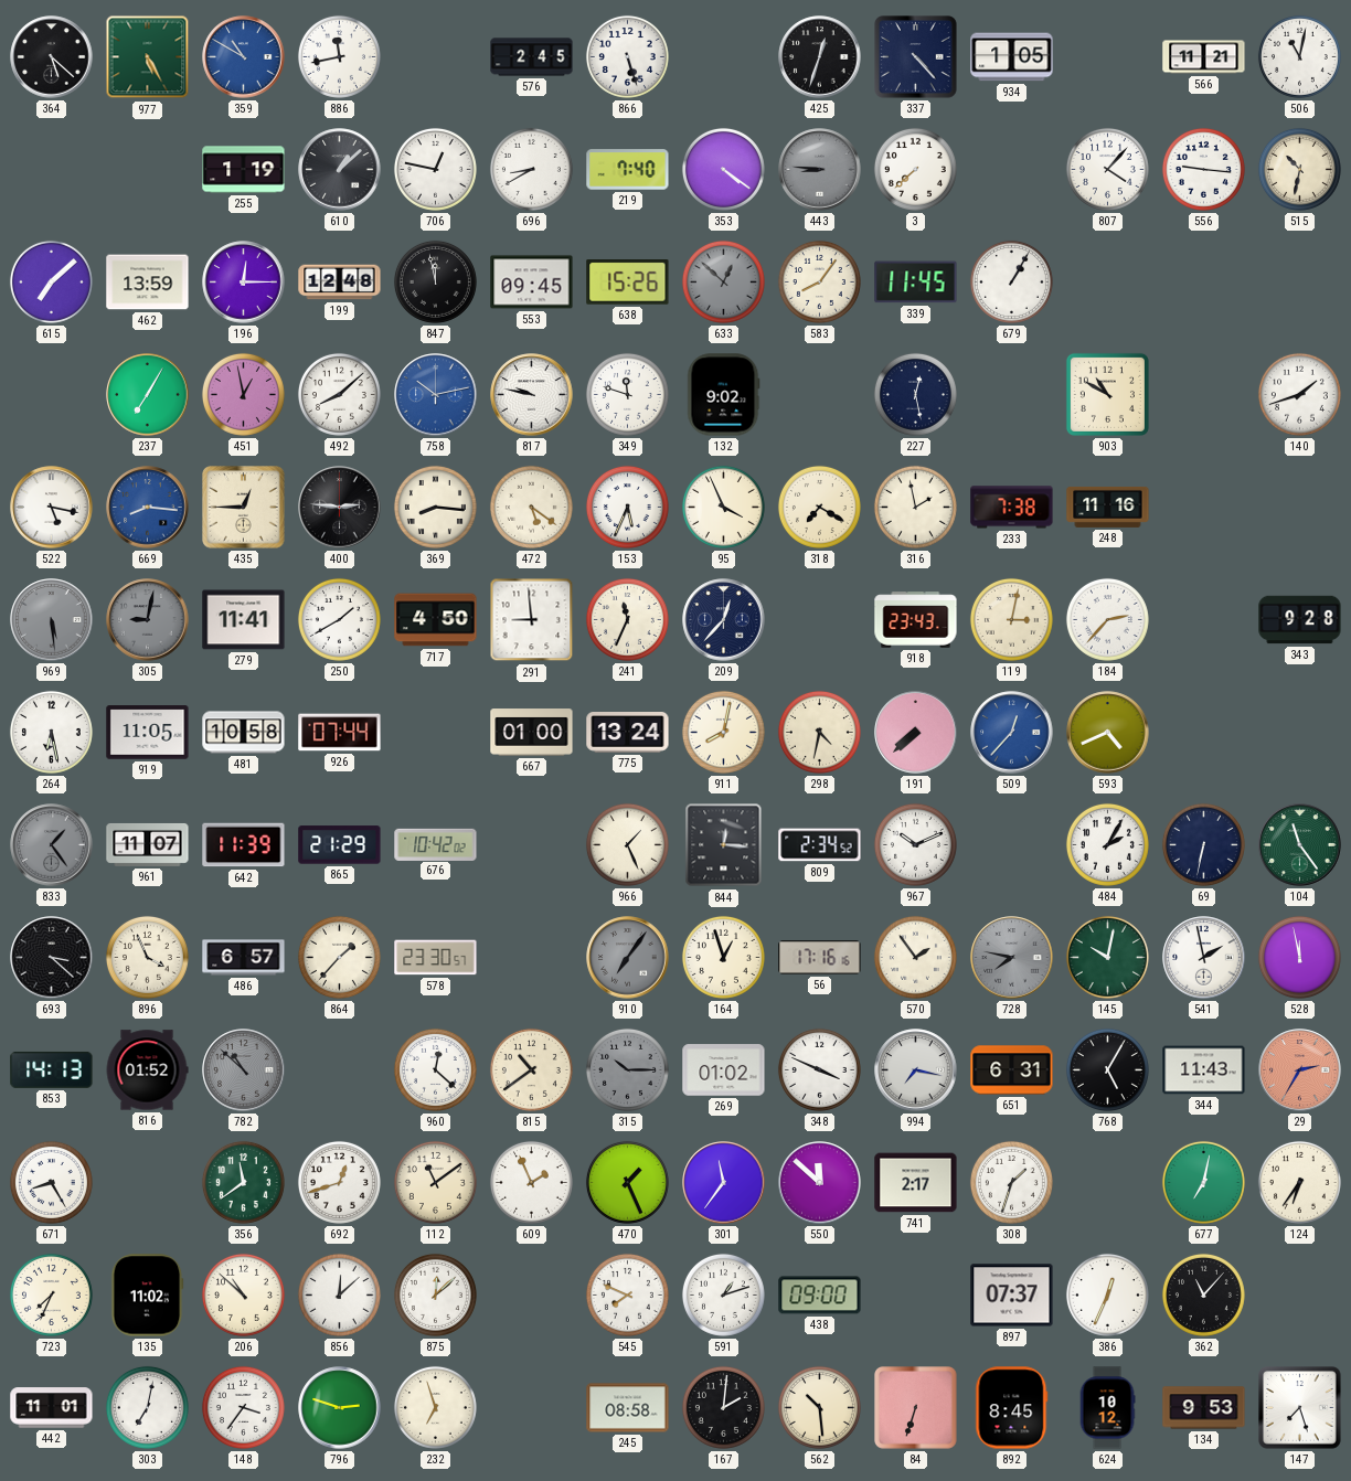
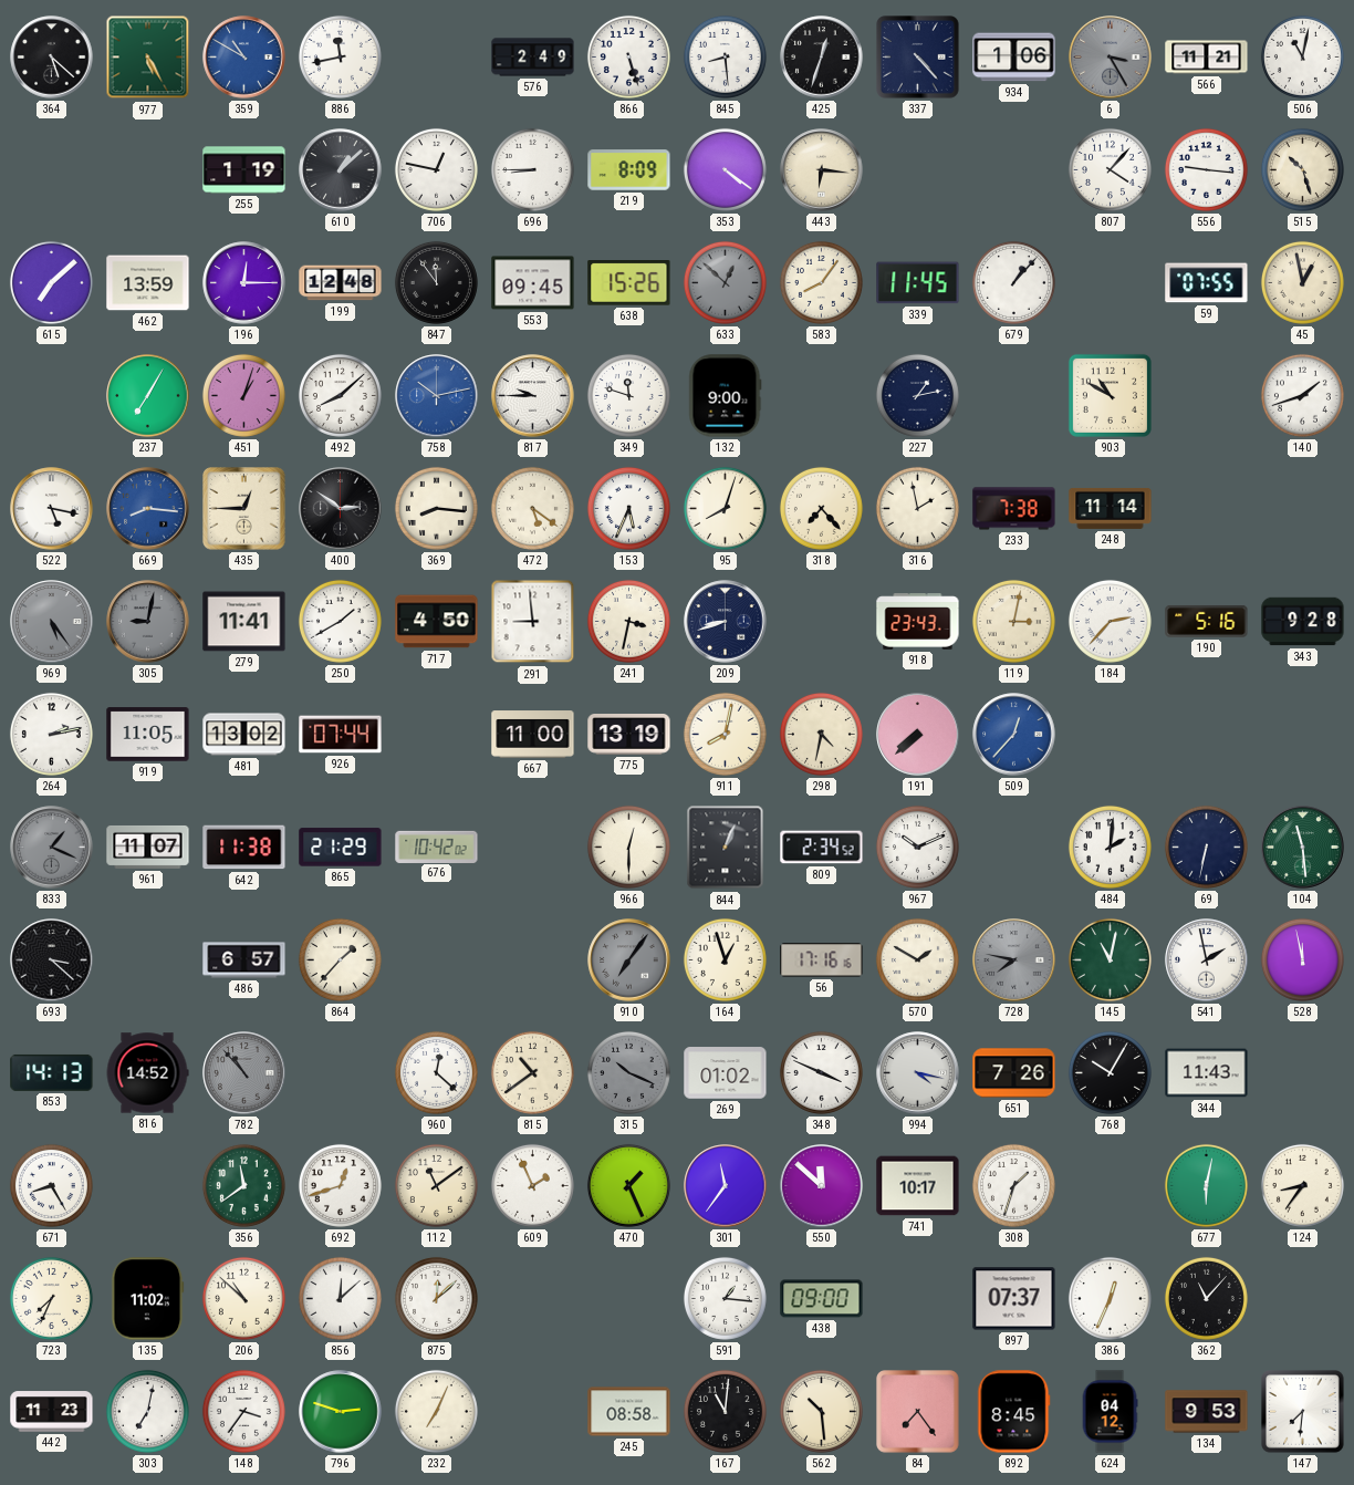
576: 2:45 -> 2:49
845: none -> 8:29
934: 1:05 -> 1:06
6: none -> 3:25
696: 8:40 -> 8:45
219: 7:40 -> 8:09
443: 8:46 -> 6:16
443 dial: grey -> cream
3: 7:38 -> none
515: 10:32 -> 10:27
847: 11:58 -> 11:54
679: 1:05 -> 1:07
59: none -> 07:55
45: none -> 12:58
451: 12:58 -> 1:03
817: 9:47 -> 9:45
132: 9:02 -> 9:00
227: 12:28 -> 1:13
400: 2:46 -> 2:51
95: 3:56 -> 8:03
318: 7:20 -> 7:23
248: 11:16 -> 11:14
969: 5:29 -> 5:24
241: 11:34 -> 3:32
209: 12:37 -> 8:42
190: none -> 5:16
264: 6:28 -> 2:13
481: 10:58 -> 13:02
667: 01:00 -> 11:00
775: 13:24 -> 13:19
593: 4:41 -> none
833: 1:24 -> 1:19
642: 11:39 -> 11:38
966: 1:26 -> 12:30
844: 12:16 -> 1:04
484: 2:05 -> 2:01
104: 11:24 -> 11:29
896: 3:56 -> none
578: 23:30 -> none
570: 1:54 -> 1:50
145: 10:02 -> 11:02
816: 01:52 -> 14:52
782: 10:52 -> 10:53
315: 10:15 -> 10:19
994: 7:17 -> 4:17
651: 6:31 -> 7:26
768: 5:05 -> 10:05
29: 2:35 -> none
741: 2:17 -> 10:17
677: 7:02 -> 6:02
124: 6:36 -> 8:36
545: 7:49 -> none
591: 1:12 -> 1:16
442: 11:01 -> 11:23
232: 6:57 -> 7:04
167: 2:01 -> 11:01
84: 6:33 -> 7:24
624: 10:12 -> 04:12
147: 7:27 -> 7:31
